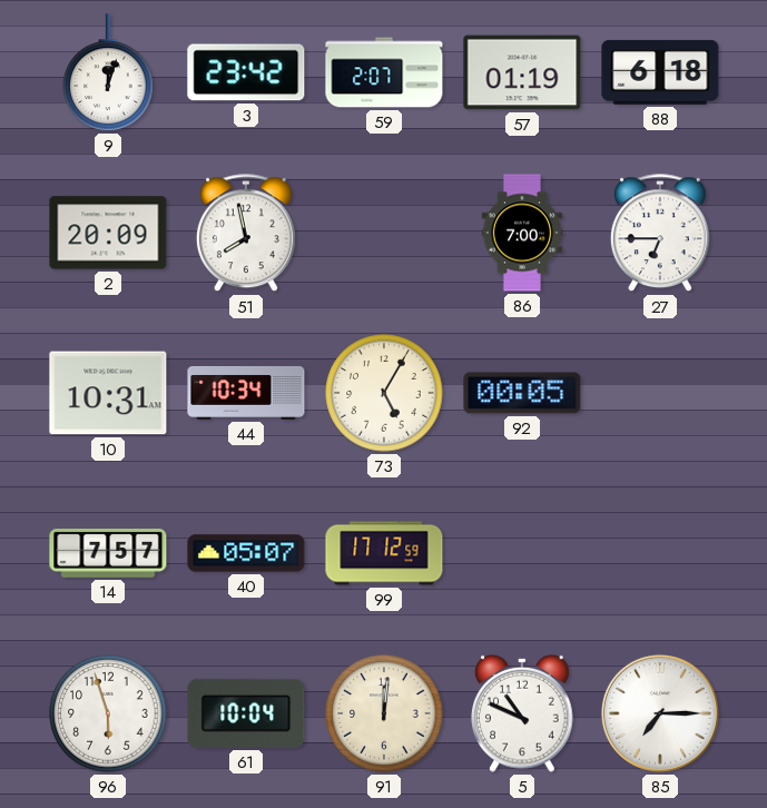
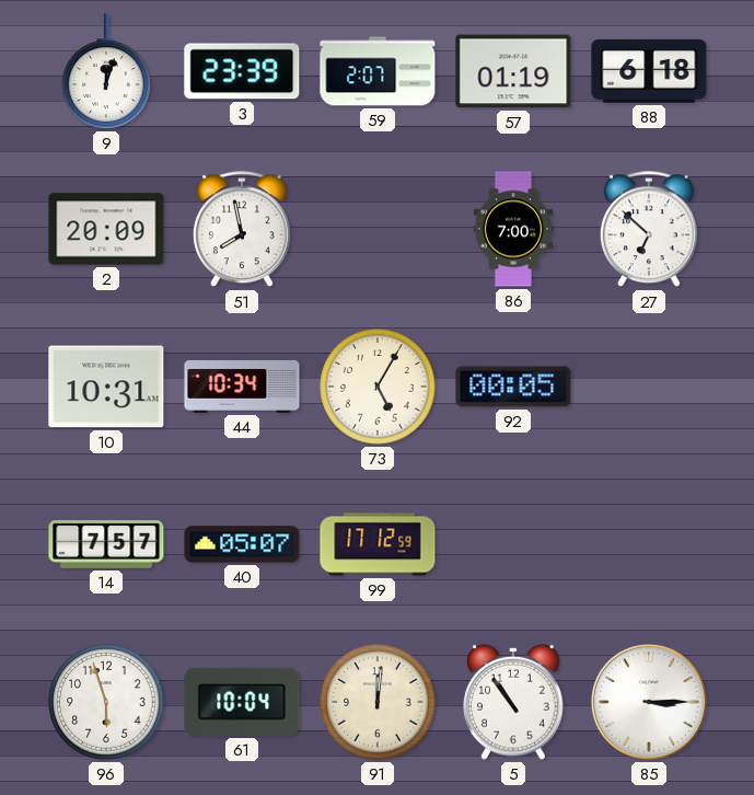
3: 23:42 -> 23:39
27: 6:45 -> 6:52
5: 10:49 -> 10:54
85: 7:15 -> 3:15
